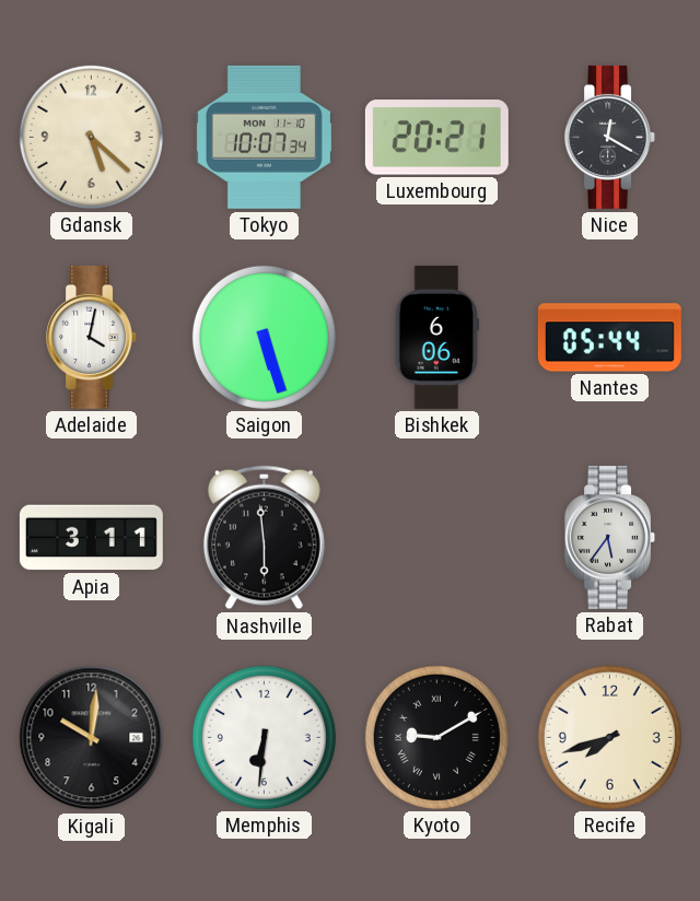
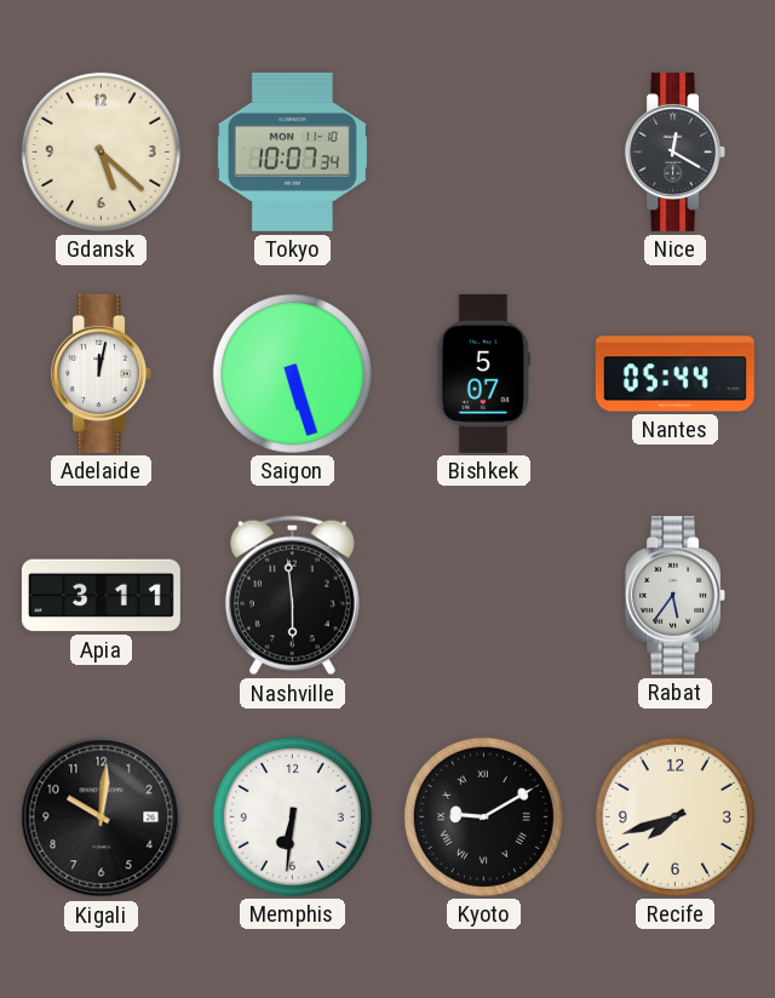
Luxembourg: 20:21 -> none
Adelaide: 4:02 -> 12:02
Bishkek: 6:06 -> 5:07
